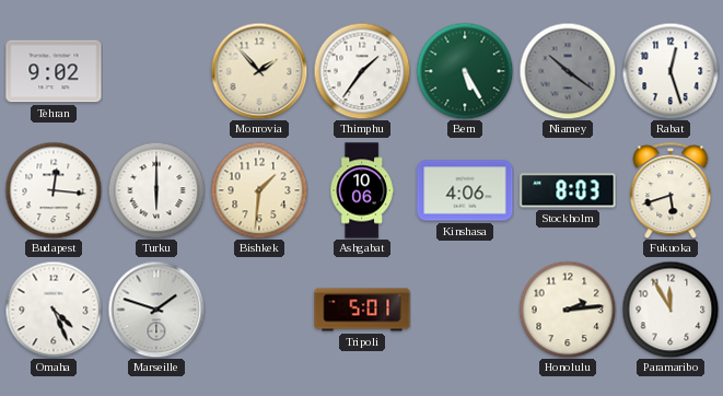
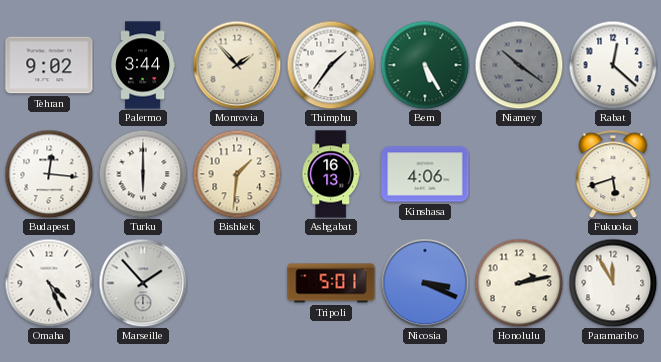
Palermo: none -> 3:44
Rabat: 12:27 -> 12:22
Ashgabat: 10:06 -> 16:13
Stockholm: 8:03 -> none
Marseille: 1:48 -> 1:53
Nicosia: none -> 3:19
Honolulu: 2:14 -> 2:13
